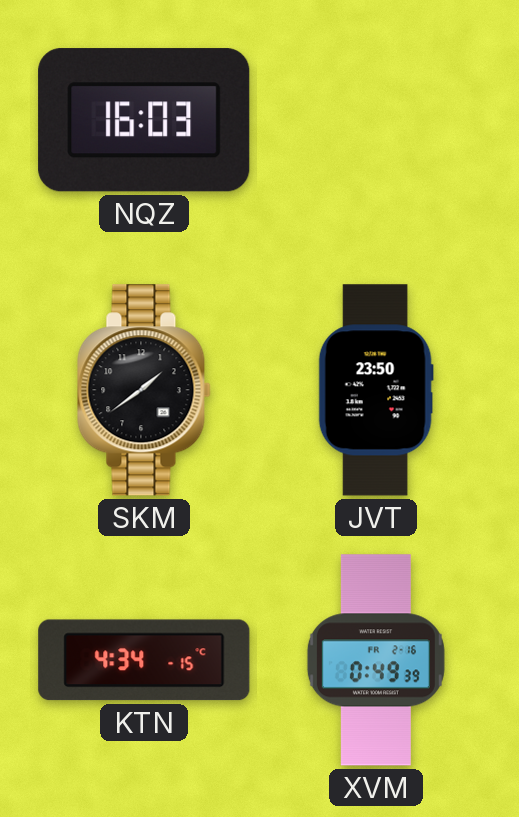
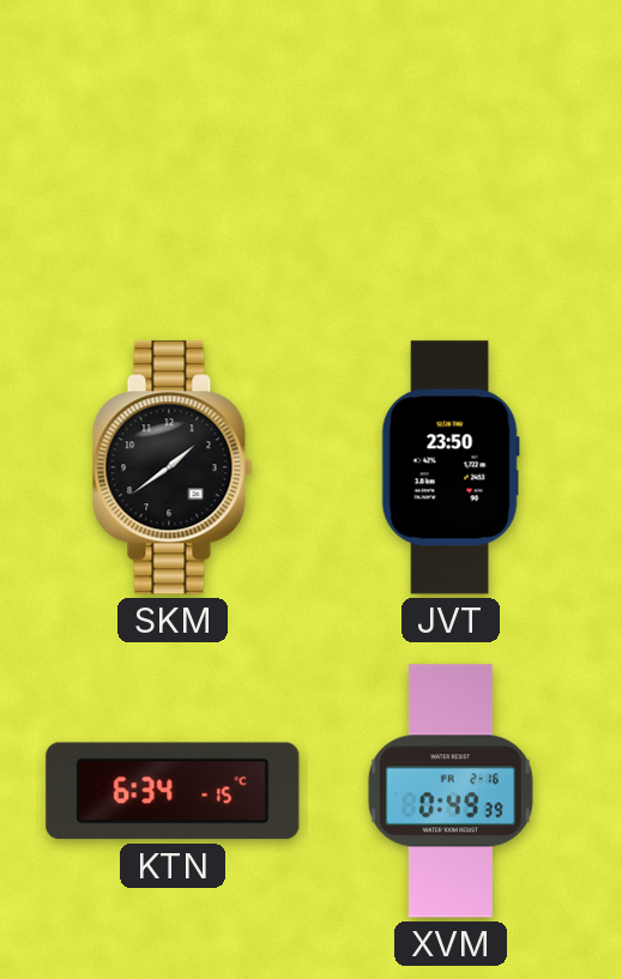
NQZ: 16:03 -> none
KTN: 4:34 -> 6:34
